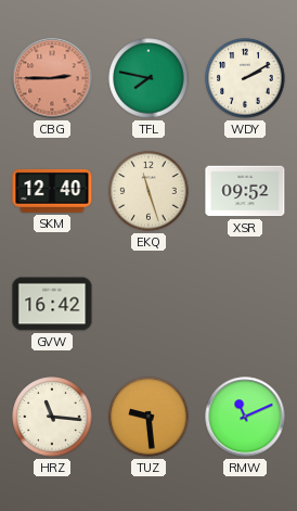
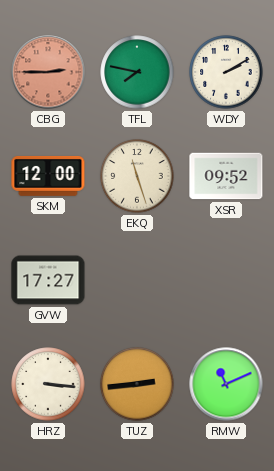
SKM: 12:40 -> 12:00
GVW: 16:42 -> 17:27
HRZ: 11:16 -> 3:16
TUZ: 9:29 -> 2:44
